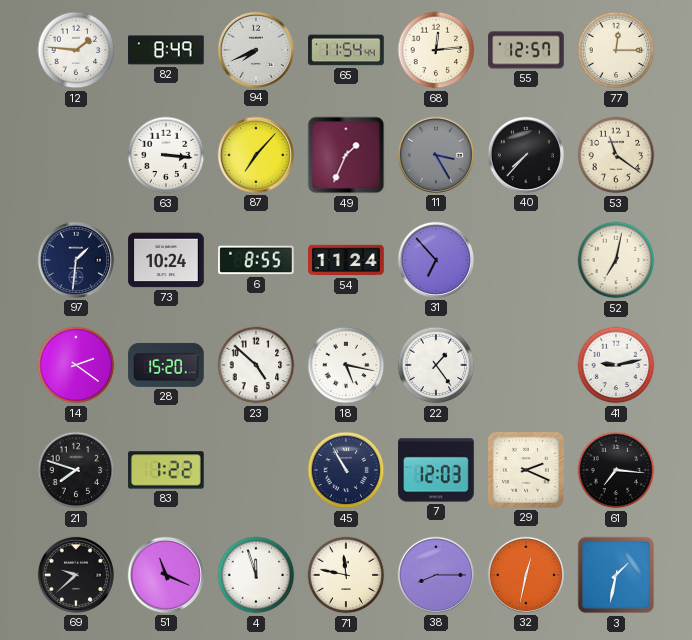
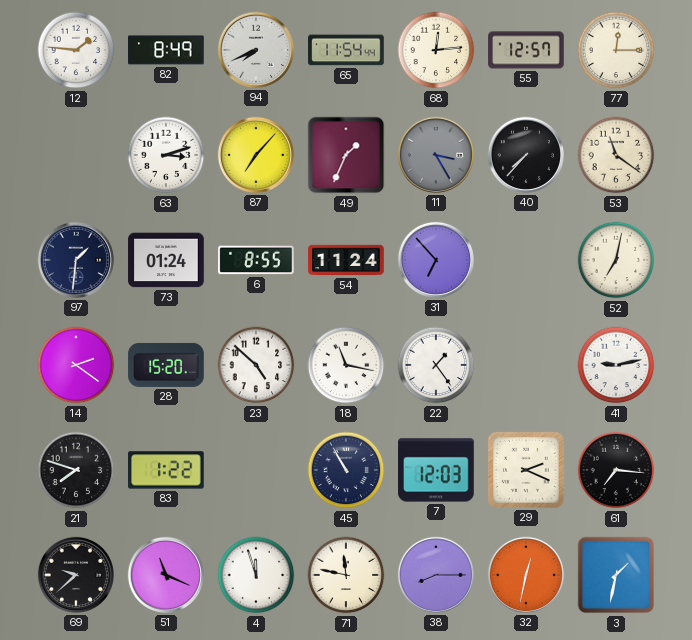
63: 3:16 -> 3:12
73: 10:24 -> 01:24
18: 5:17 -> 11:17
